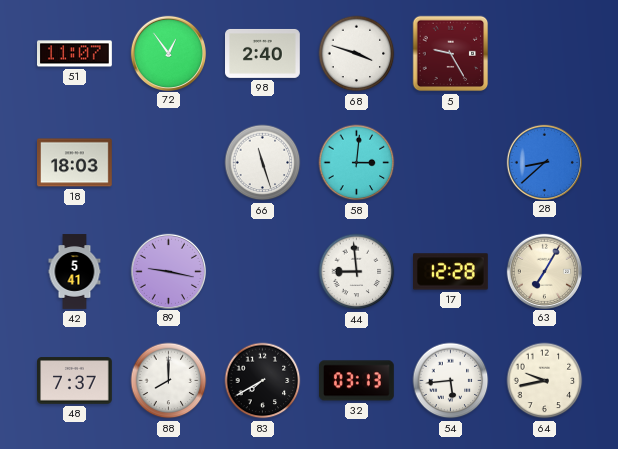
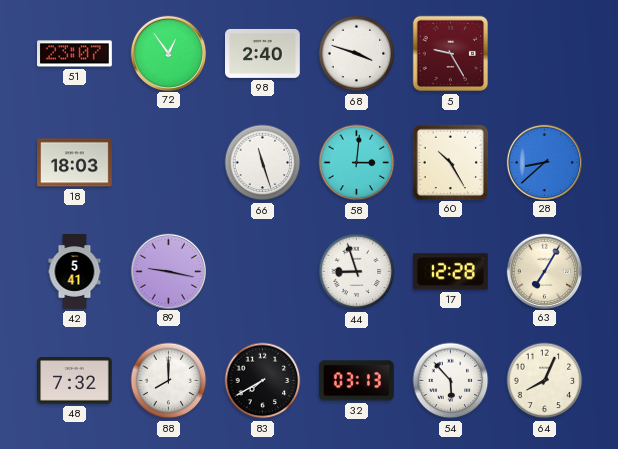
51: 11:07 -> 23:07
60: none -> 10:25
44: 8:59 -> 8:57
48: 7:37 -> 7:32
54: 5:44 -> 5:53
64: 9:43 -> 8:04
